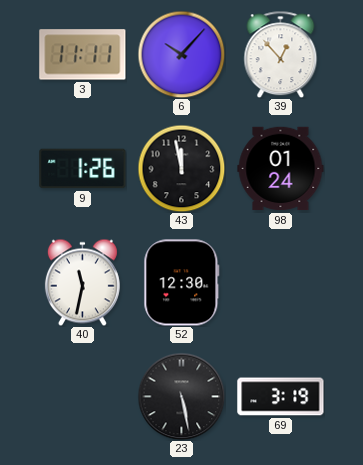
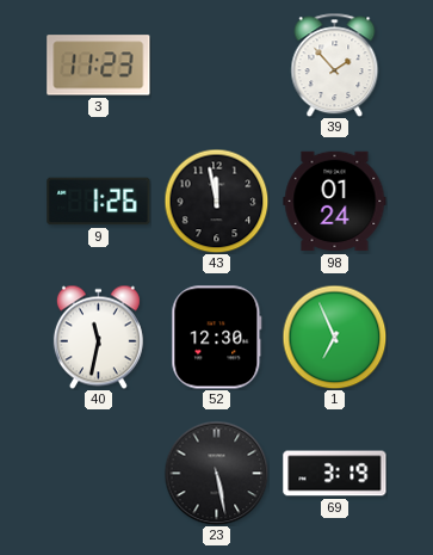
3: 11:11 -> 11:23
6: 10:07 -> none
39: 12:53 -> 1:53
1: none -> 6:56
